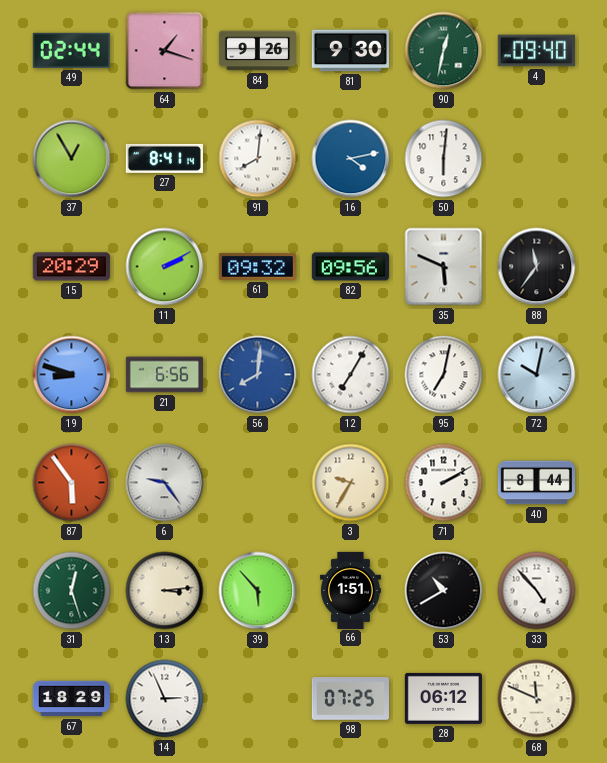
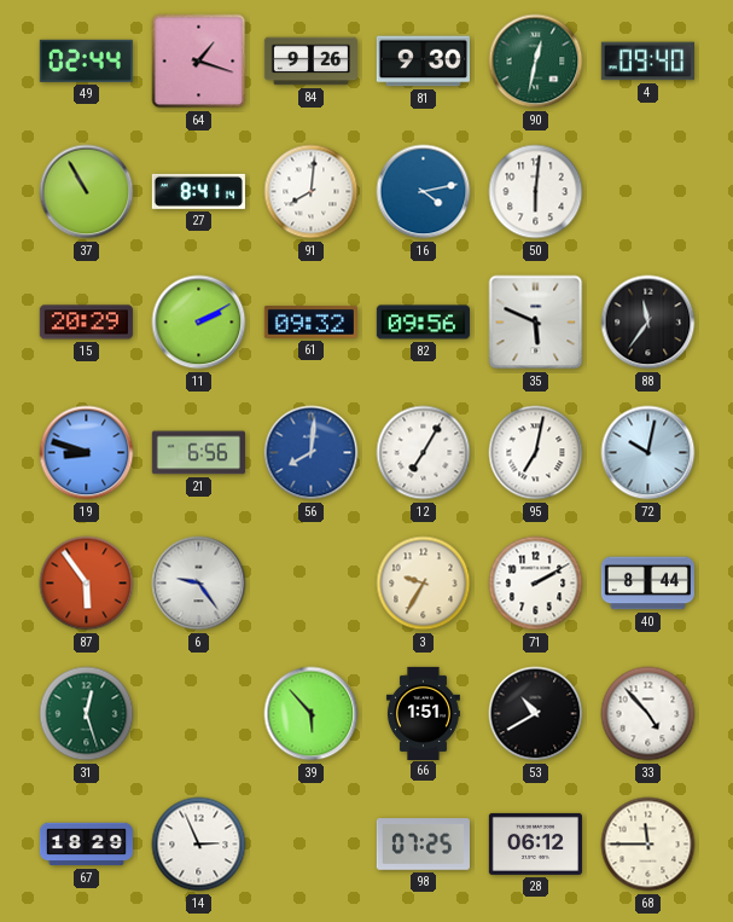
37: 12:55 -> 10:55
13: 3:14 -> none
68: 11:49 -> 11:45
